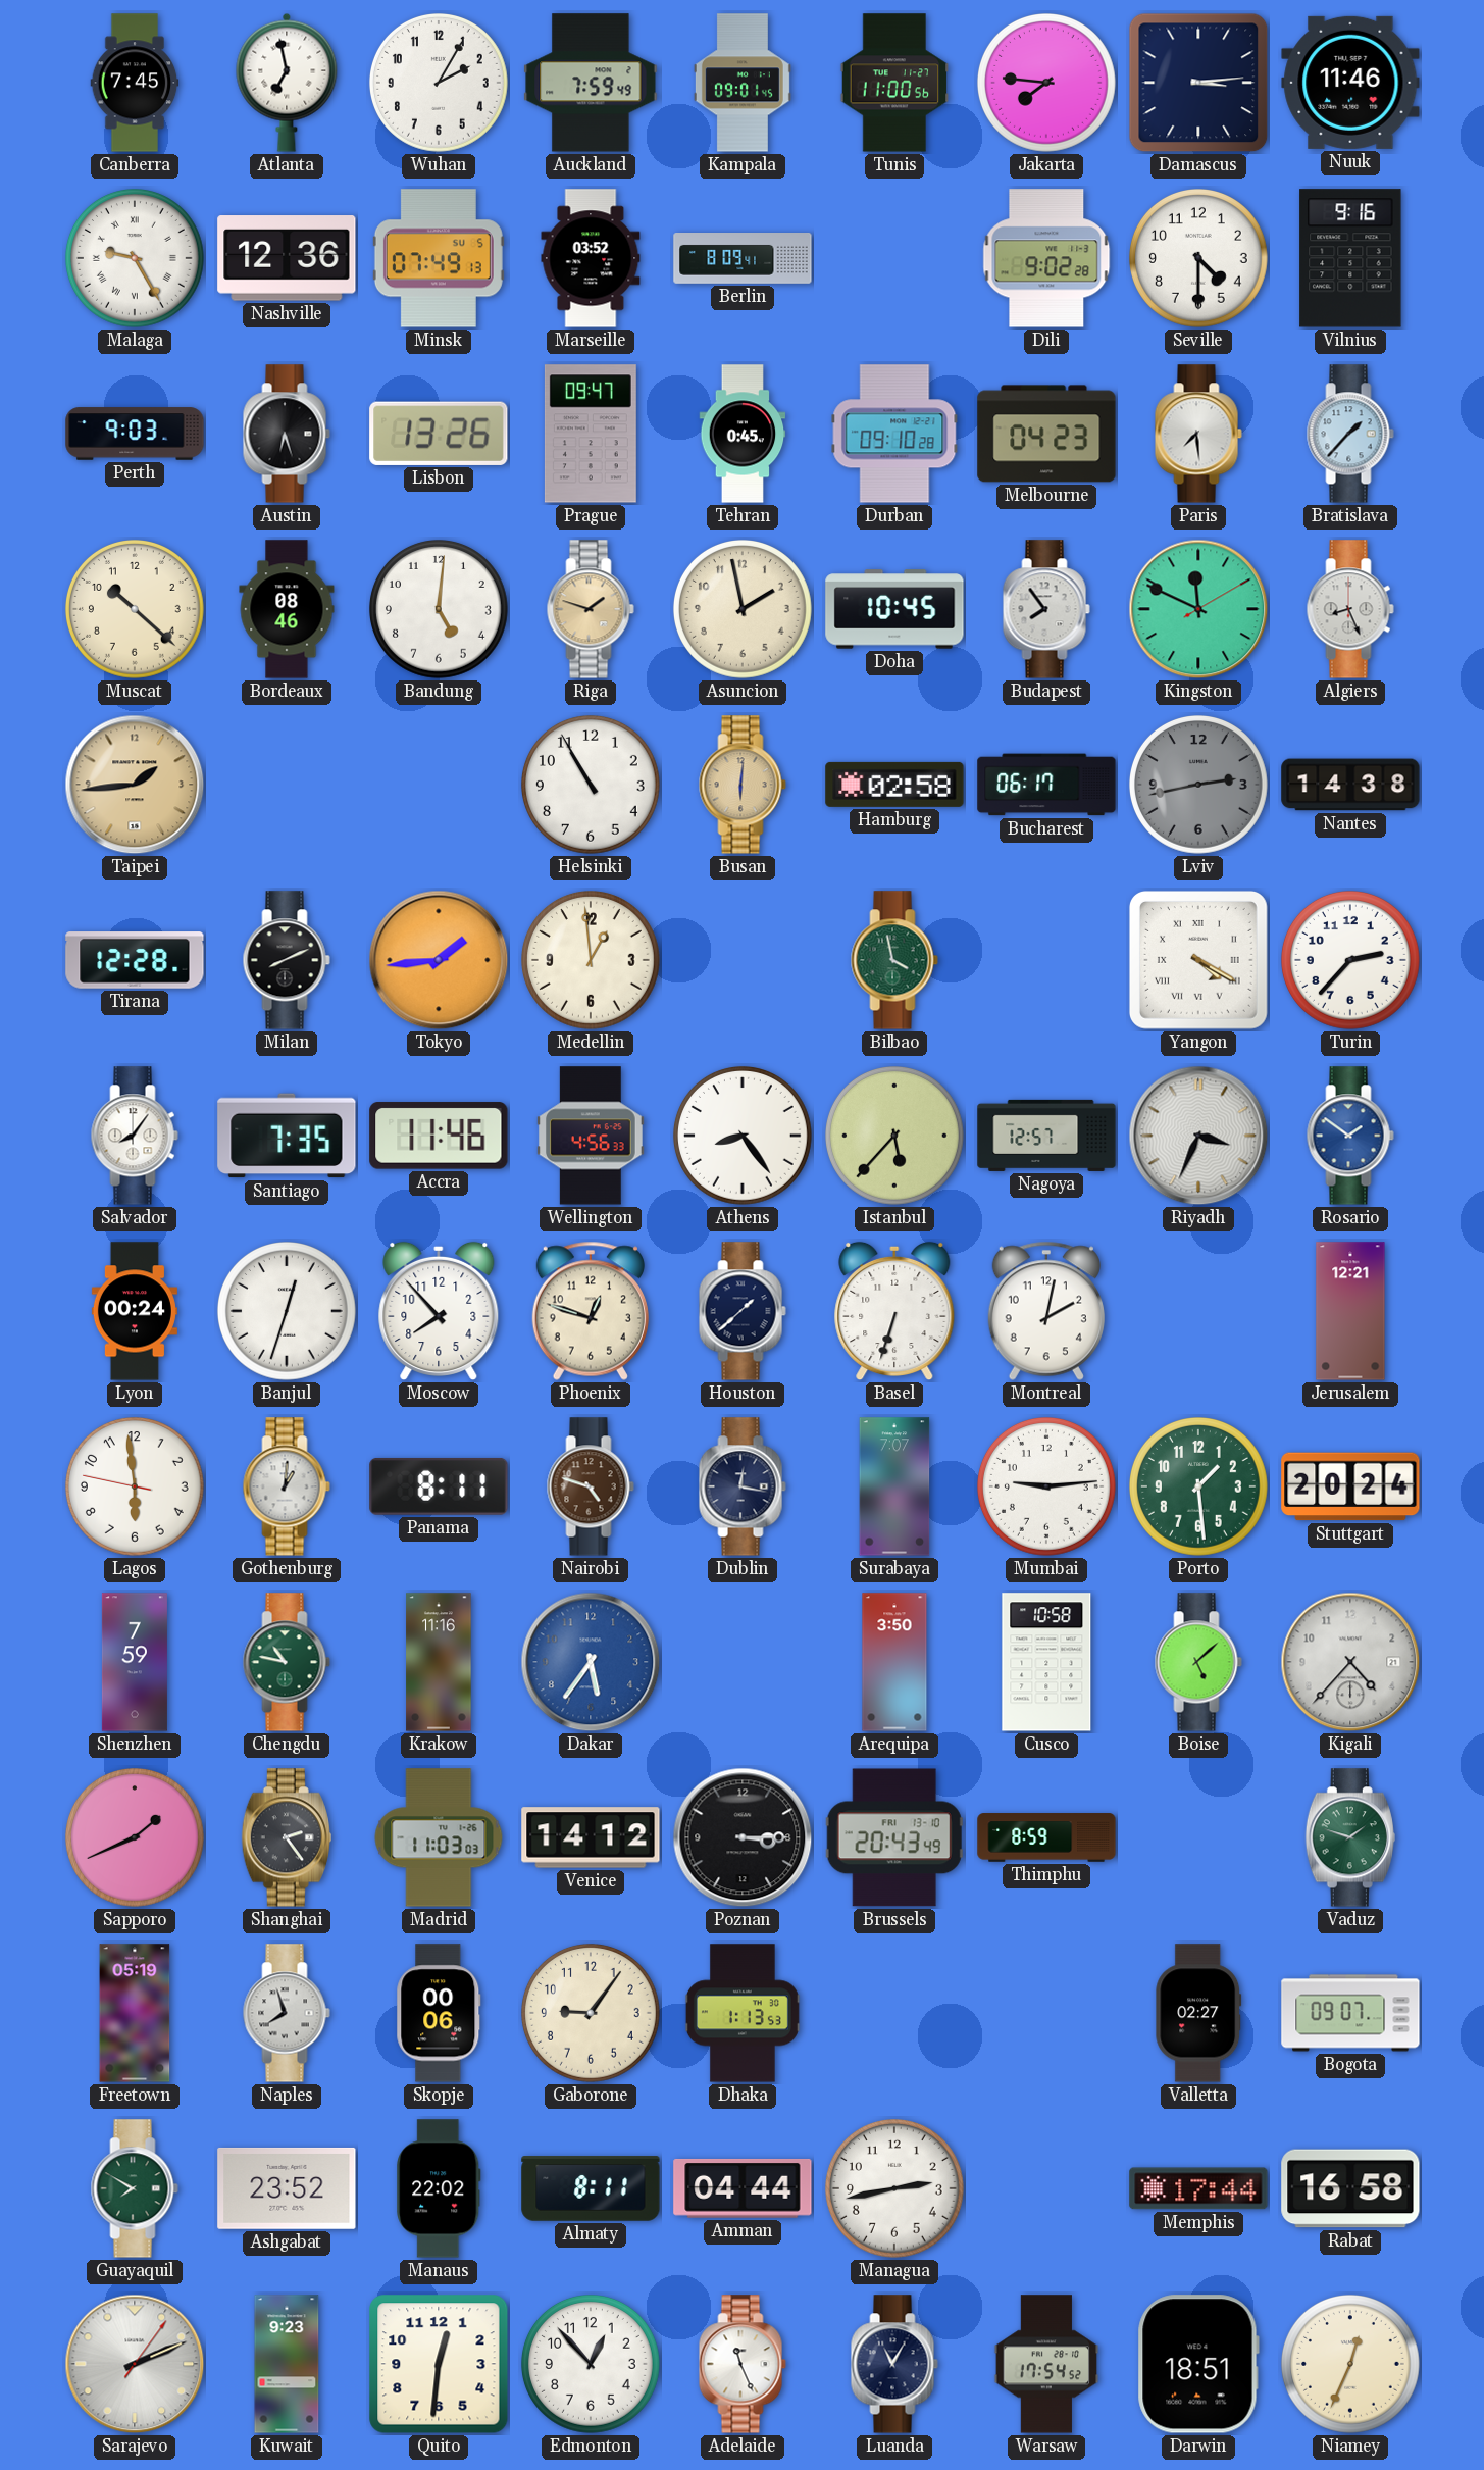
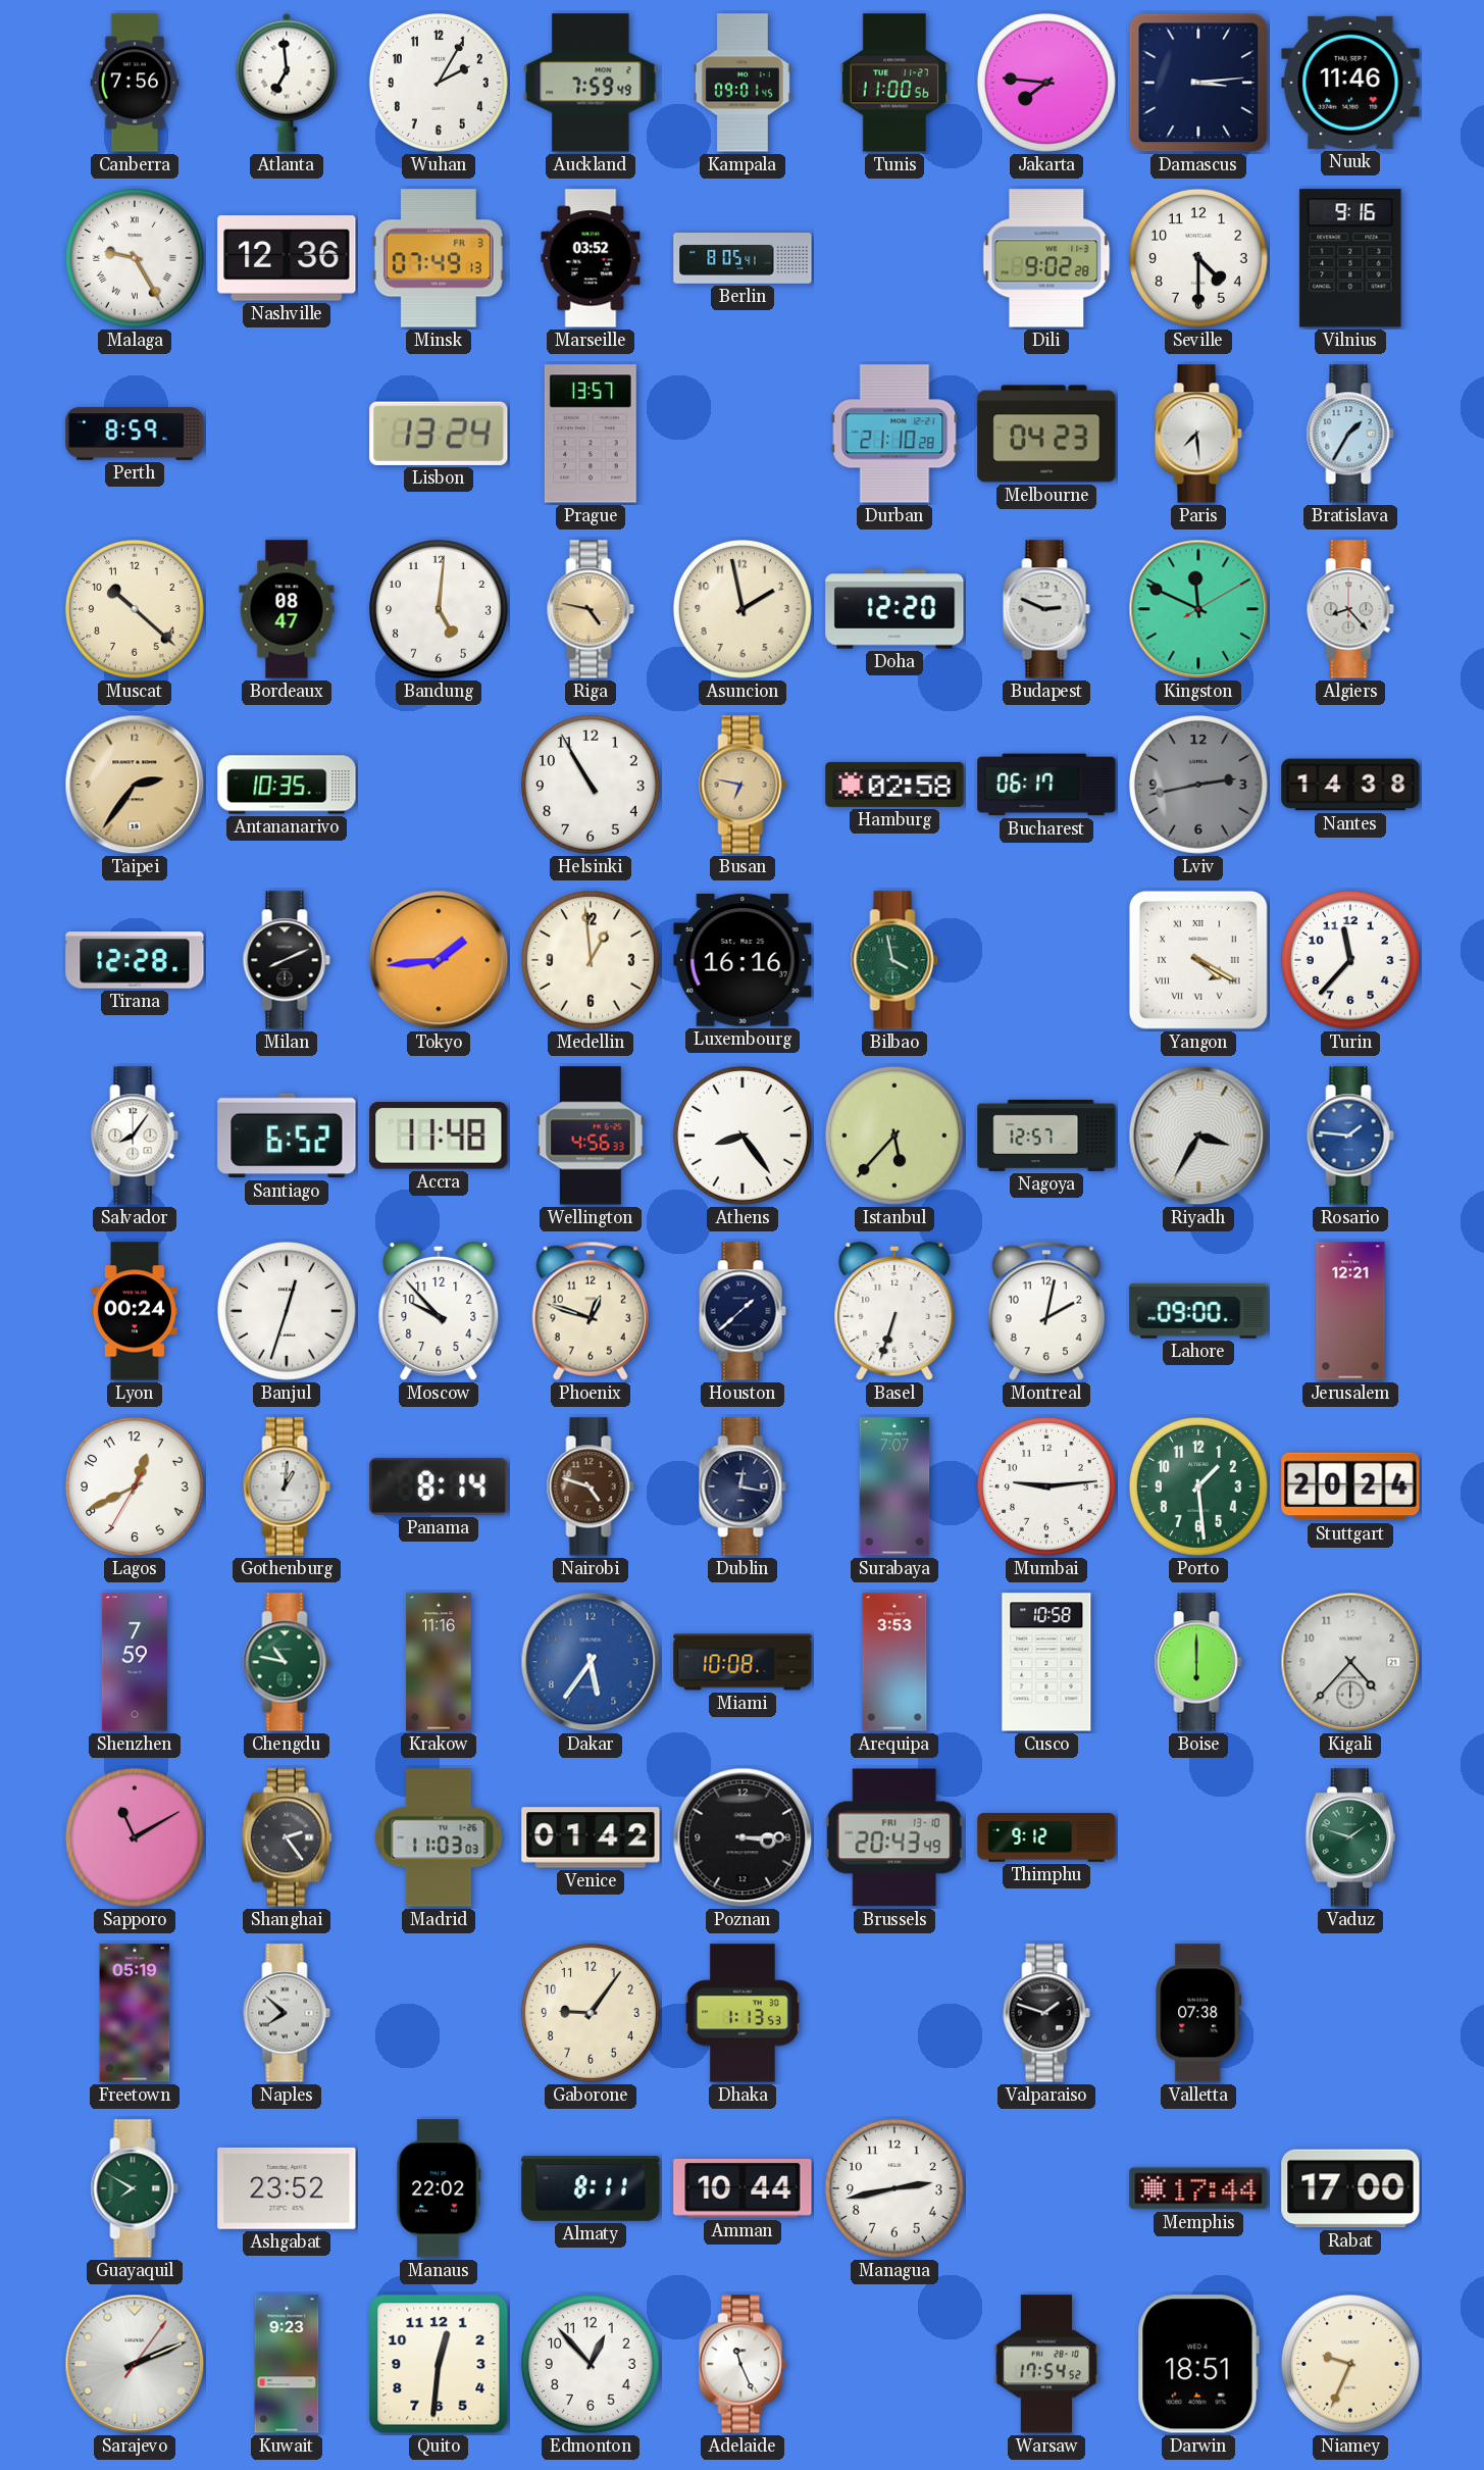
Canberra: 7:45 -> 7:56
Atlanta: 6:58 -> 6:59
Minsk date: SU 5 -> FR 3
Berlin: 8:09 -> 8:05
Perth: 9:03 -> 8:59
Austin: 6:27 -> none
Lisbon: 13:26 -> 13:24
Prague: 09:47 -> 13:57
Tehran: 0:45 -> none
Durban: 09:10 -> 21:10
Bratislava: 1:37 -> 1:35
Bordeaux: 08:46 -> 08:47
Riga: 1:48 -> 4:47
Doha: 10:45 -> 12:20
Budapest: 7:54 -> 2:49
Algiers: 8:26 -> 8:23
Taipei: 1:44 -> 2:36
Antananarivo: none -> 10:35
Busan: 6:01 -> 6:47
Luxembourg: none -> 16:16
Turin: 2:37 -> 11:37
Santiago: 7:35 -> 6:52
Accra: 11:46 -> 11:48
Riyadh: 3:34 -> 3:35
Rosario: 1:51 -> 1:46
Moscow: 7:53 -> 9:53
Lahore: none -> 09:00
Lagos: 5:58 -> 12:40
Panama: 8:11 -> 8:14
Miami: none -> 10:08
Arequipa: 3:50 -> 3:53
Boise: 5:08 -> 6:00
Sapporo: 1:41 -> 11:10
Venice: 14:12 -> 01:42
Thimphu: 8:59 -> 9:12
Naples: 7:57 -> 7:52
Skopje: 00:06 -> none
Valparaiso: none -> 1:48
Valletta: 02:27 -> 07:38
Bogota: 09:07 -> none
Amman: 04:44 -> 10:44
Rabat: 16:58 -> 17:00
Luanda: 11:05 -> none
Niamey: 12:34 -> 9:34
